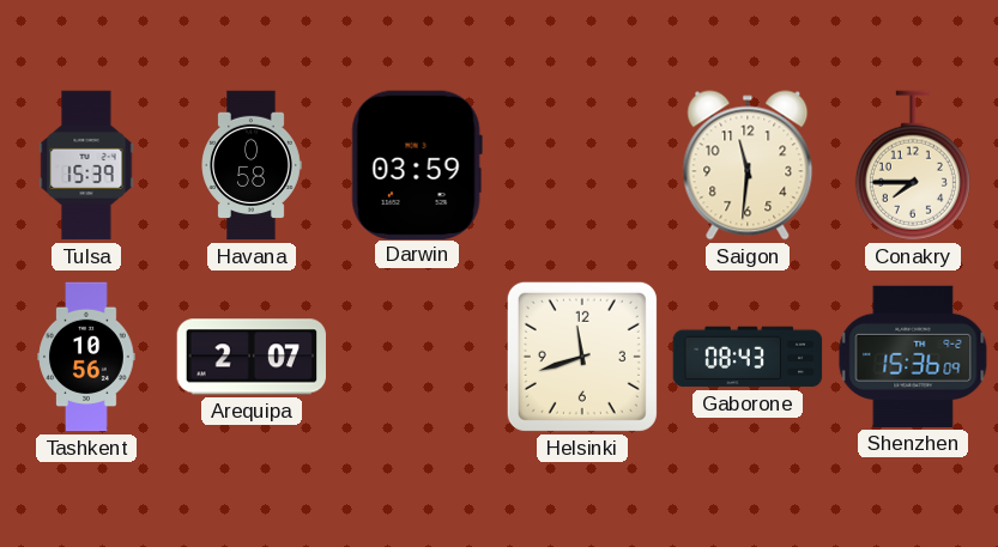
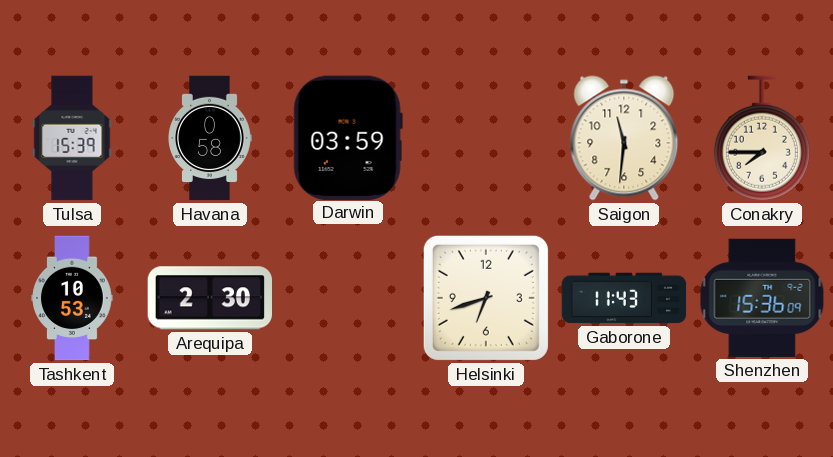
Tashkent: 10:56 -> 10:53
Arequipa: 2:07 -> 2:30
Helsinki: 11:42 -> 6:42
Gaborone: 08:43 -> 11:43
